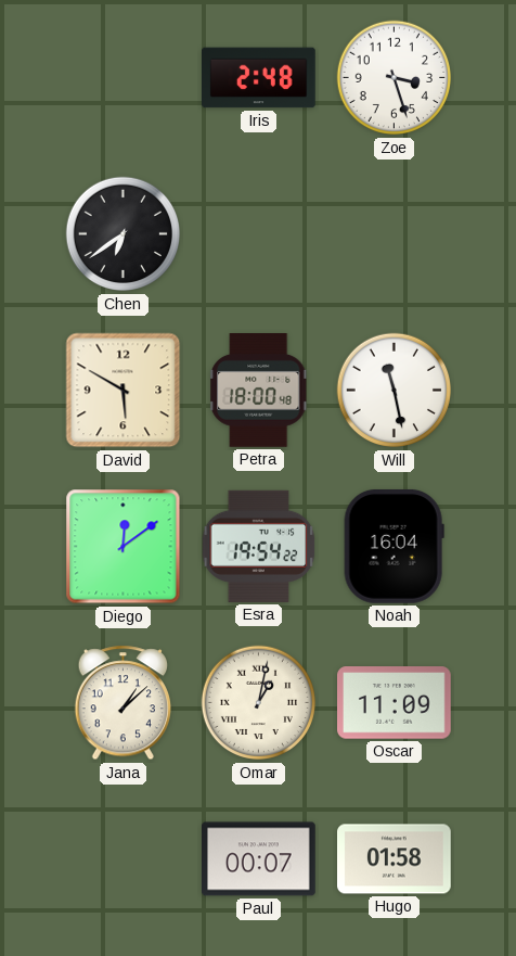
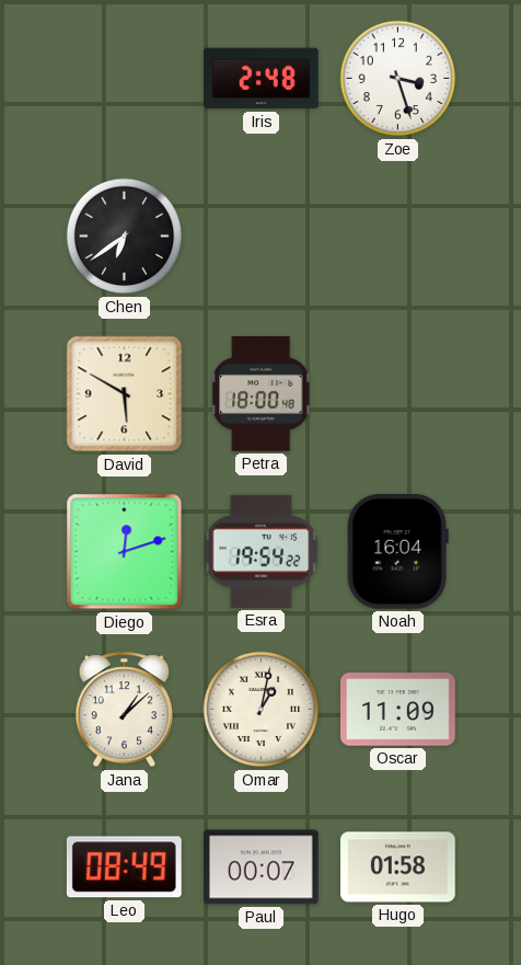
Will: 11:28 -> none
Diego: 12:09 -> 12:12
Leo: none -> 08:49
